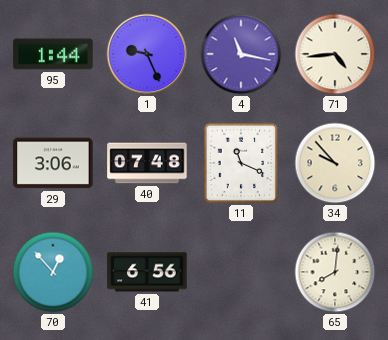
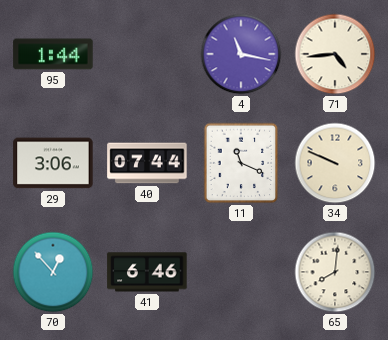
1: 9:26 -> none
40: 07:48 -> 07:44
34: 9:53 -> 9:49
41: 6:56 -> 6:46
